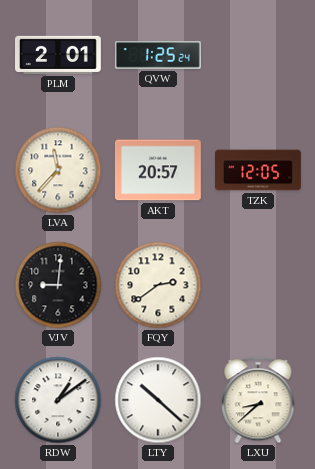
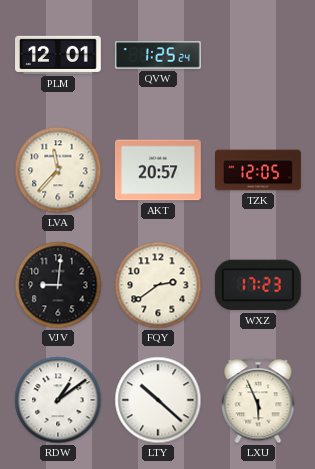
PLM: 2:01 -> 12:01
WXZ: none -> 17:23
LXU: 8:38 -> 5:56
